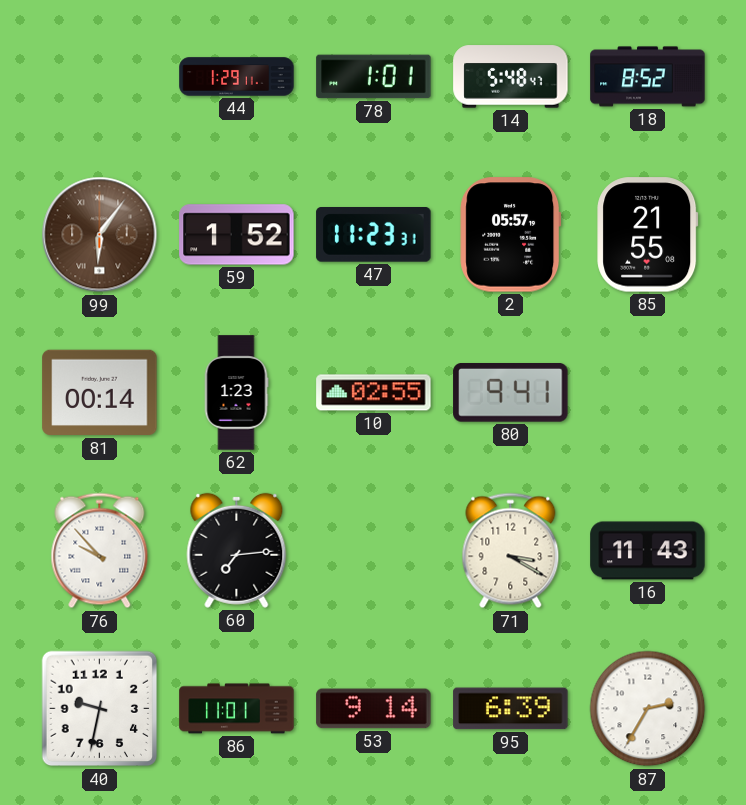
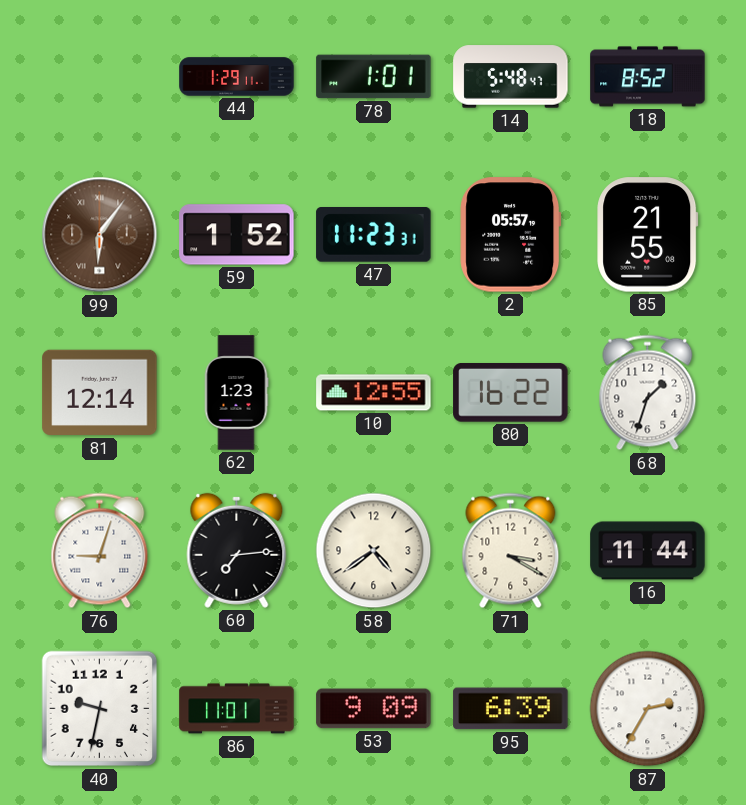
81: 00:14 -> 12:14
10: 02:55 -> 12:55
80: 9:41 -> 16:22
68: none -> 1:33
76: 9:53 -> 9:03
58: none -> 4:39
16: 11:43 -> 11:44
53: 9:14 -> 9:09
